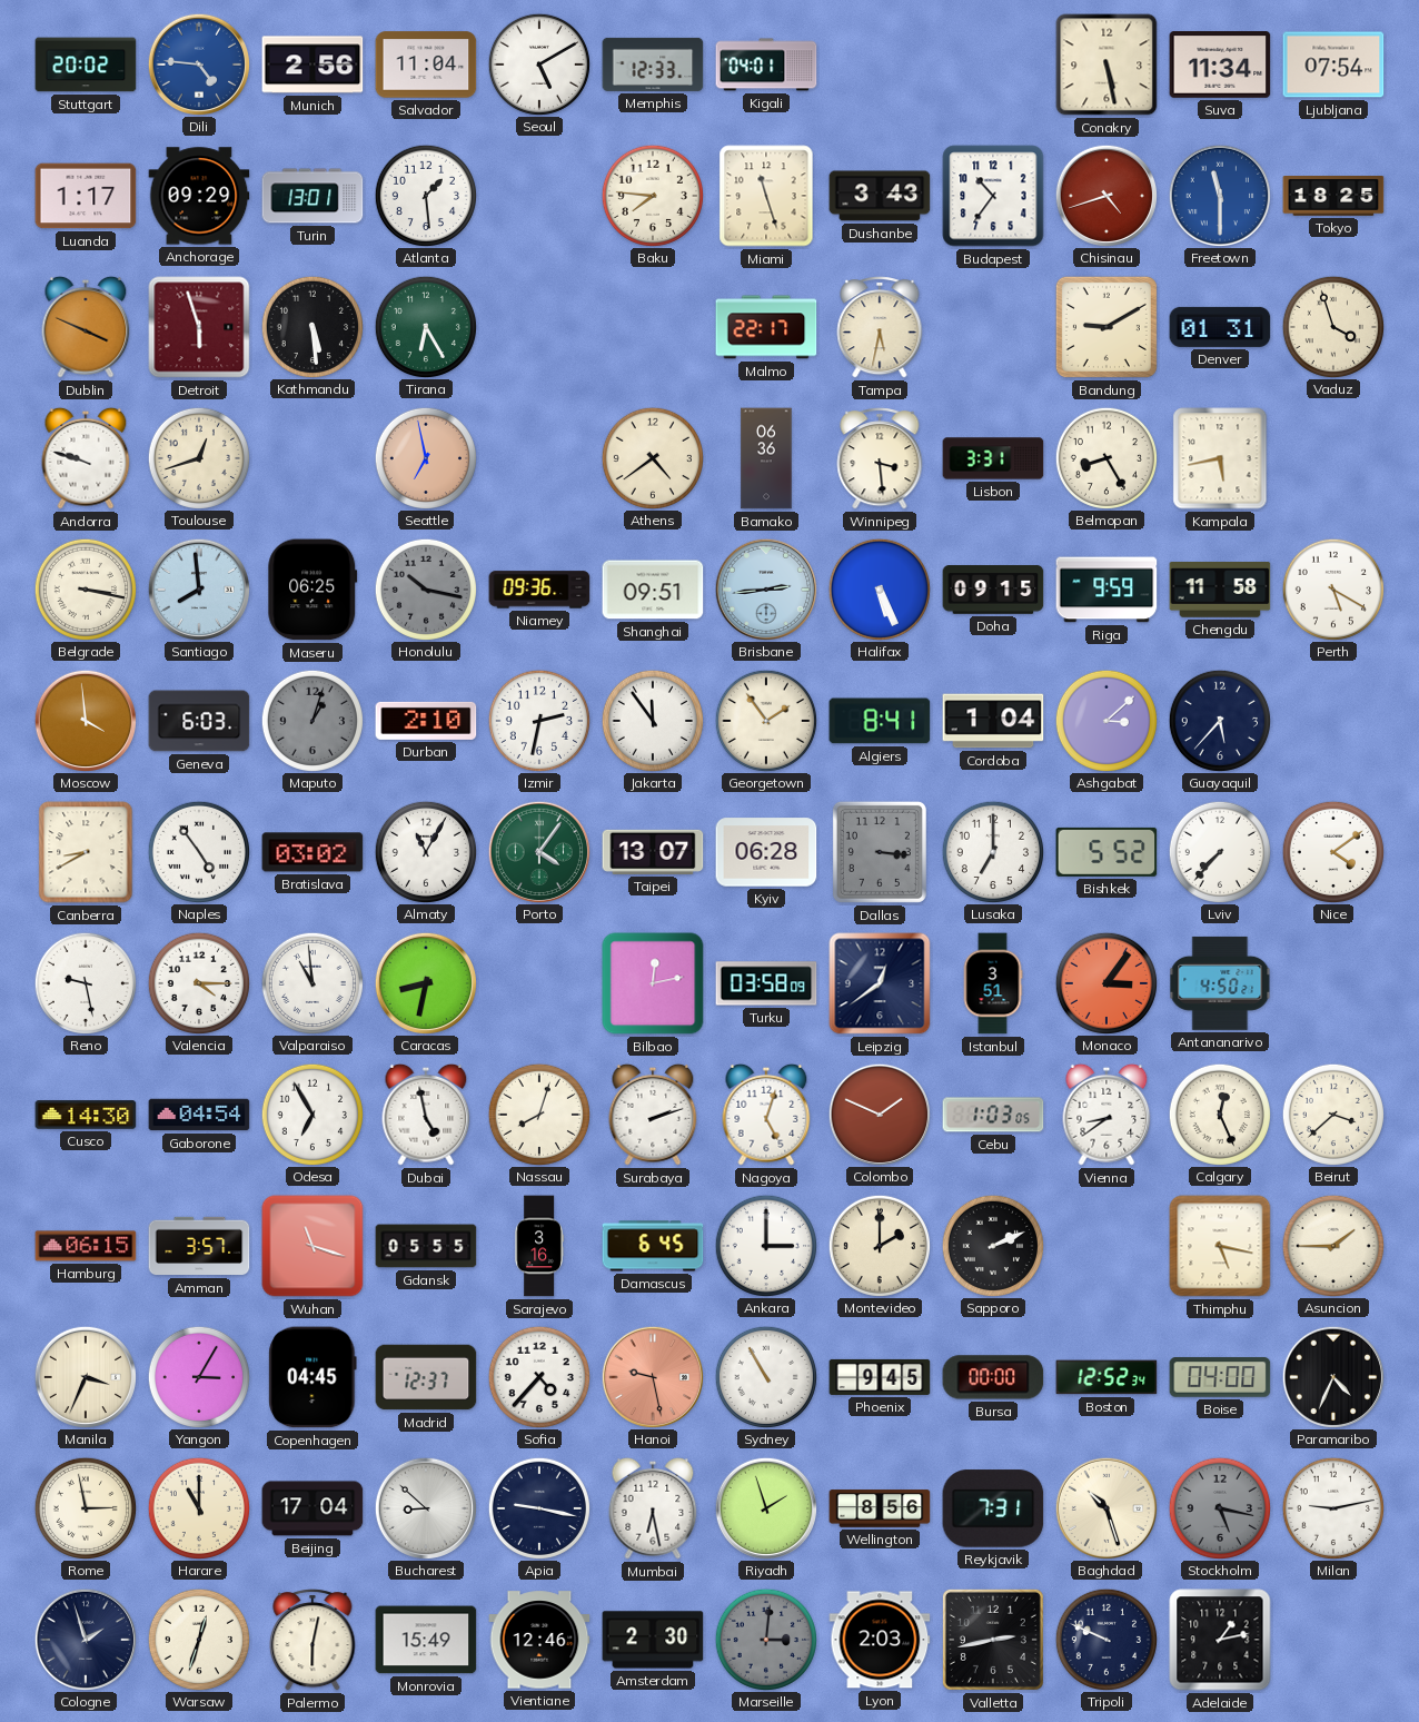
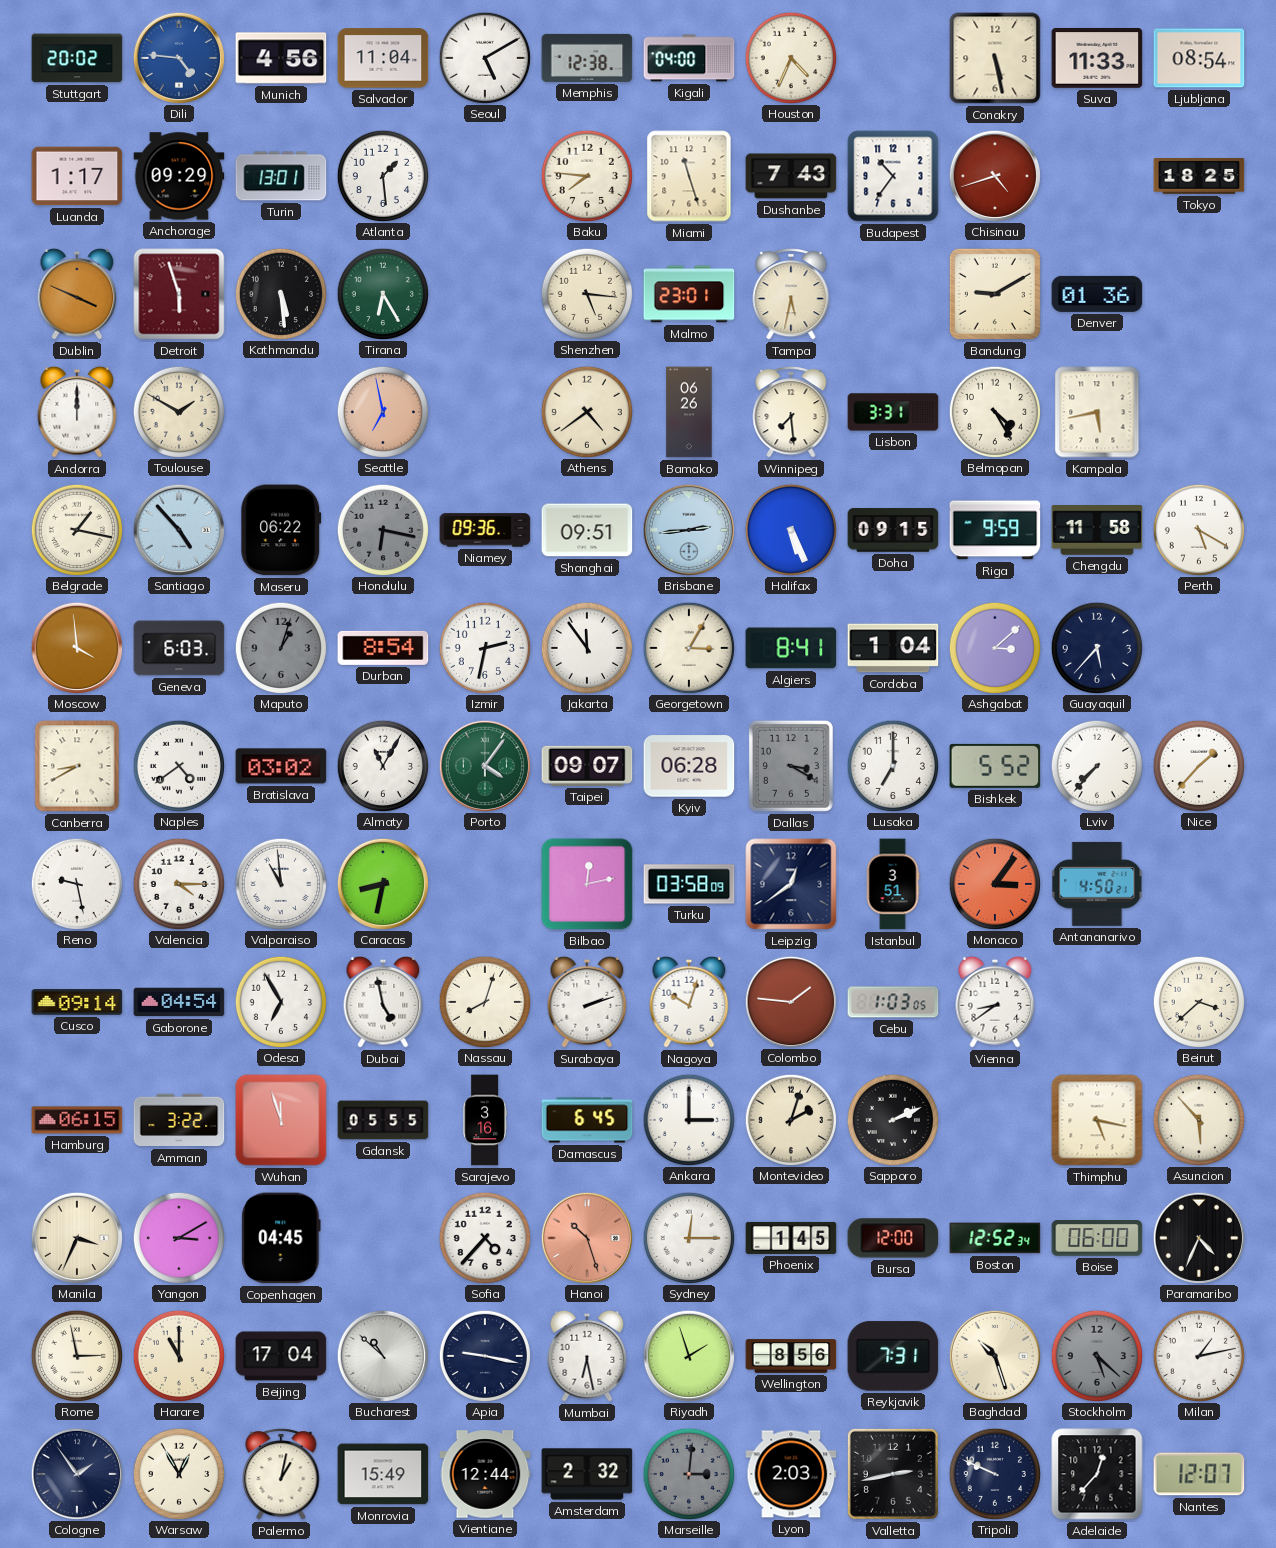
Munich: 2:56 -> 4:56
Memphis: 12:33 -> 12:38
Kigali: 04:01 -> 04:00
Houston: none -> 4:34
Suva: 11:34 -> 11:33
Ljubljana: 07:54 -> 08:54
Dushanbe: 3:43 -> 7:43
Freetown: 11:30 -> none
Shenzhen: none -> 5:16
Malmo: 22:17 -> 23:01
Denver: 01:31 -> 01:36
Vaduz: 3:57 -> none
Andorra: 9:48 -> 12:00
Toulouse: 12:42 -> 1:50
Bamako: 06:36 -> 06:26
Winnipeg: 3:29 -> 7:29
Belmopan: 8:25 -> 4:25
Belgrade: 3:17 -> 1:17
Santiago: 7:59 -> 4:53
Maseru: 06:25 -> 06:22
Honolulu: 10:17 -> 6:17
Durban: 2:10 -> 8:54
Georgetown: 1:54 -> 3:05
Naples: 4:54 -> 4:39
Taipei: 13:07 -> 09:07
Dallas: 3:16 -> 3:20
Nice: 4:09 -> 1:37
Cusco: 14:30 -> 09:14
Nagoya: 5:03 -> 10:03
Colombo: 1:49 -> 1:46
Calgary: 12:26 -> none
Amman: 3:57 -> 3:22
Wuhan: 11:18 -> 11:57
Montevideo: 2:00 -> 2:03
Asuncion: 1:45 -> 5:53
Yangon: 3:05 -> 3:10
Madrid: 12:37 -> none
Hanoi: 9:28 -> 10:27
Sydney: 10:55 -> 12:15
Phoenix: 9:45 -> 1:45
Bursa: 00:00 -> 12:00
Boise: 04:00 -> 06:00
Bucharest: 8:52 -> 10:52
Stockholm: 5:17 -> 5:22
Milan: 9:13 -> 1:13
Cologne: 1:57 -> 1:54
Warsaw: 12:33 -> 12:55
Palermo: 6:02 -> 1:02
Vientiane: 12:46 -> 12:44
Amsterdam: 2:30 -> 2:32
Adelaide: 1:13 -> 12:37
Nantes: none -> 12:07
